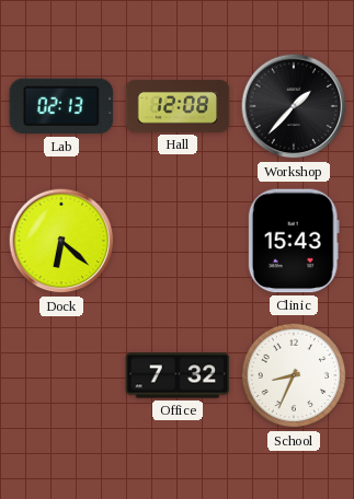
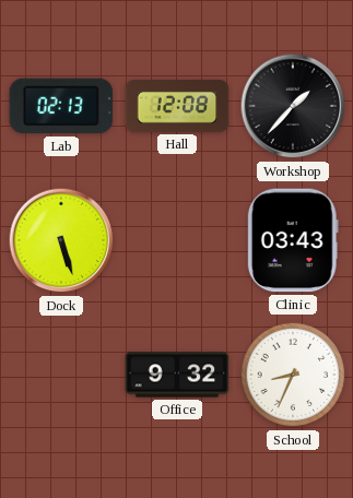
Dock: 6:22 -> 5:27
Clinic: 15:43 -> 03:43
Office: 7:32 -> 9:32
